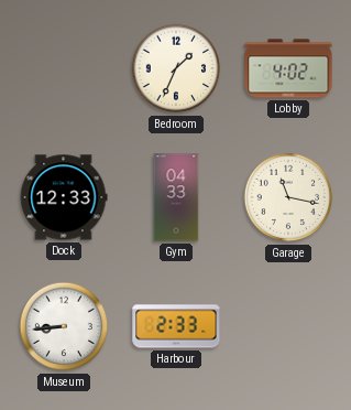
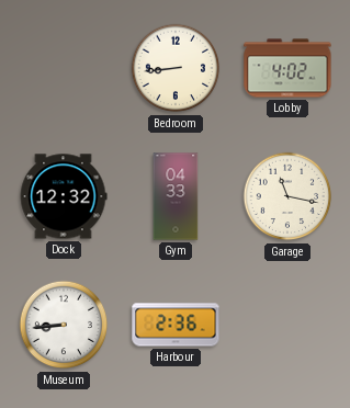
Bedroom: 1:34 -> 8:44
Dock: 12:33 -> 12:32
Harbour: 2:33 -> 2:36
